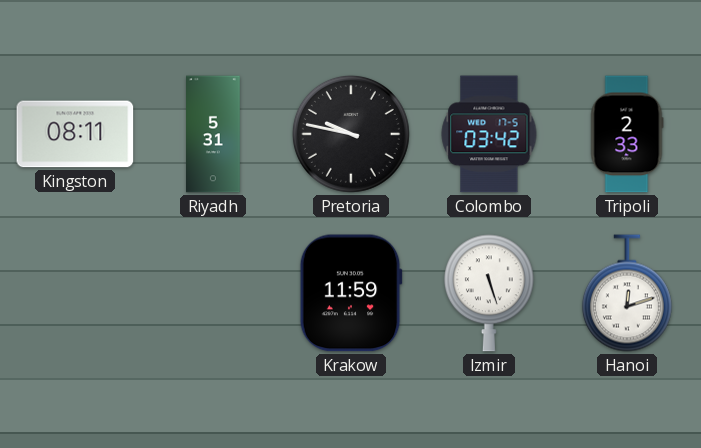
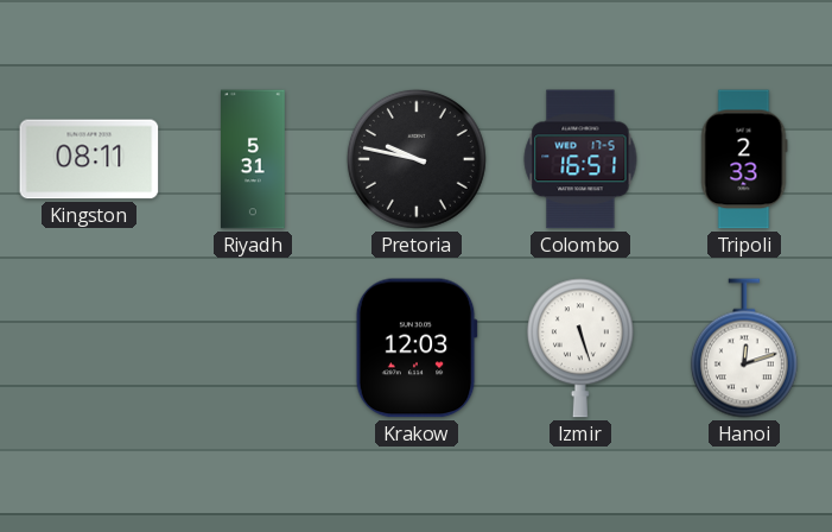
Colombo: 03:42 -> 16:51
Krakow: 11:59 -> 12:03
